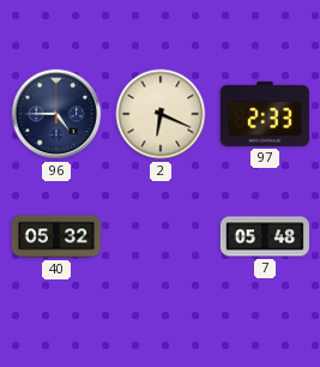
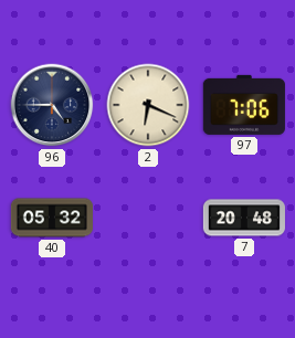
97: 2:33 -> 7:06
7: 05:48 -> 20:48
